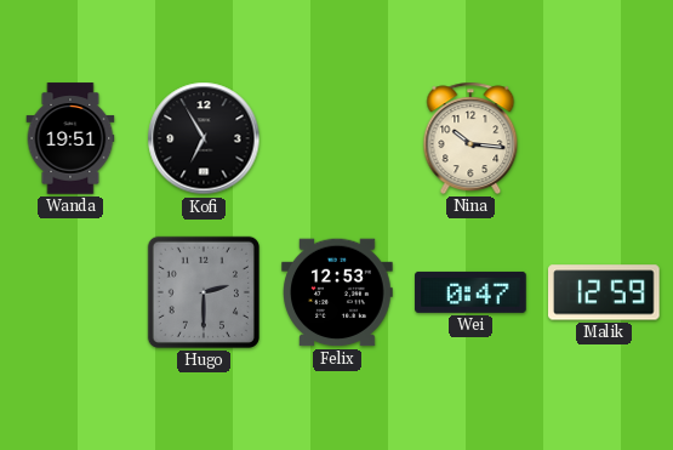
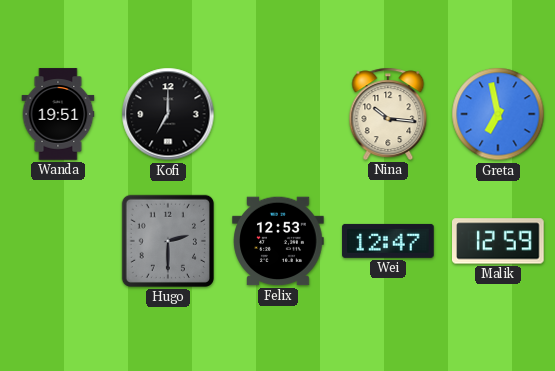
Kofi: 6:55 -> 7:00
Greta: none -> 6:58
Wei: 0:47 -> 12:47
